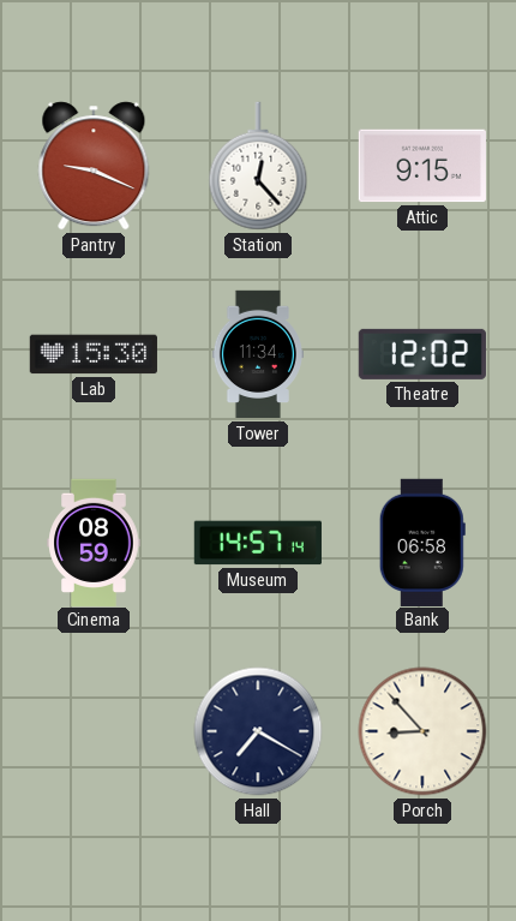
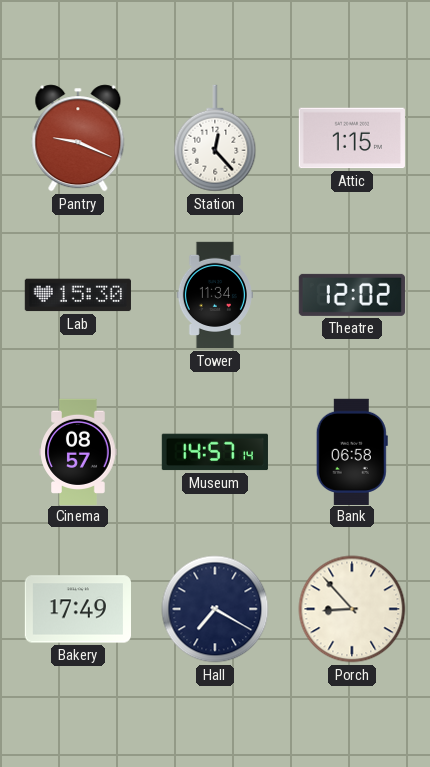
Attic: 9:15 -> 1:15
Cinema: 08:59 -> 08:57
Bakery: none -> 17:49
